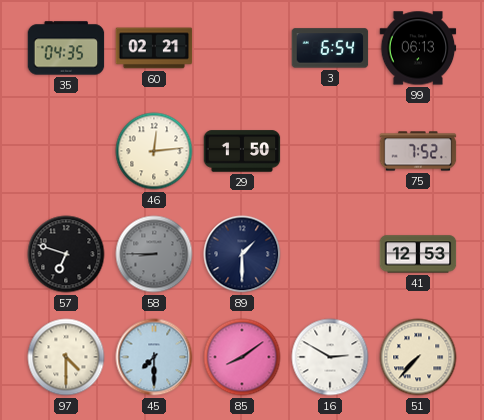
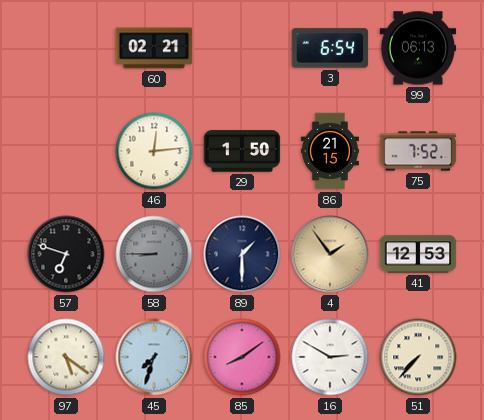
35: 04:35 -> none
86: none -> 21:15
4: none -> 1:54
97: 4:30 -> 5:21
45: 7:30 -> 7:33
